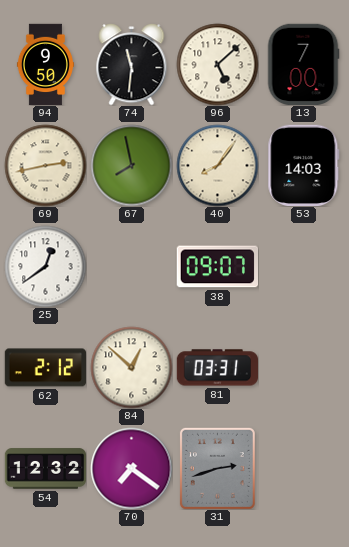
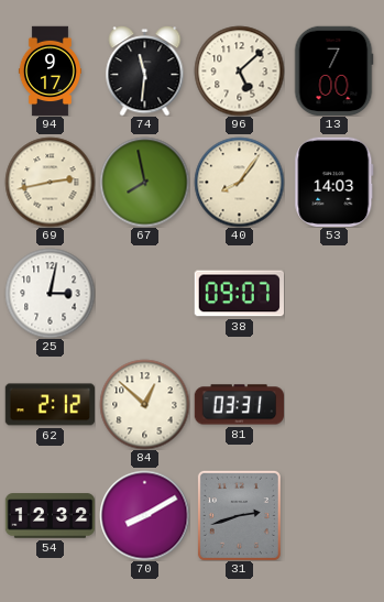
94: 9:50 -> 9:17
25: 12:39 -> 3:02
70: 7:21 -> 8:10
